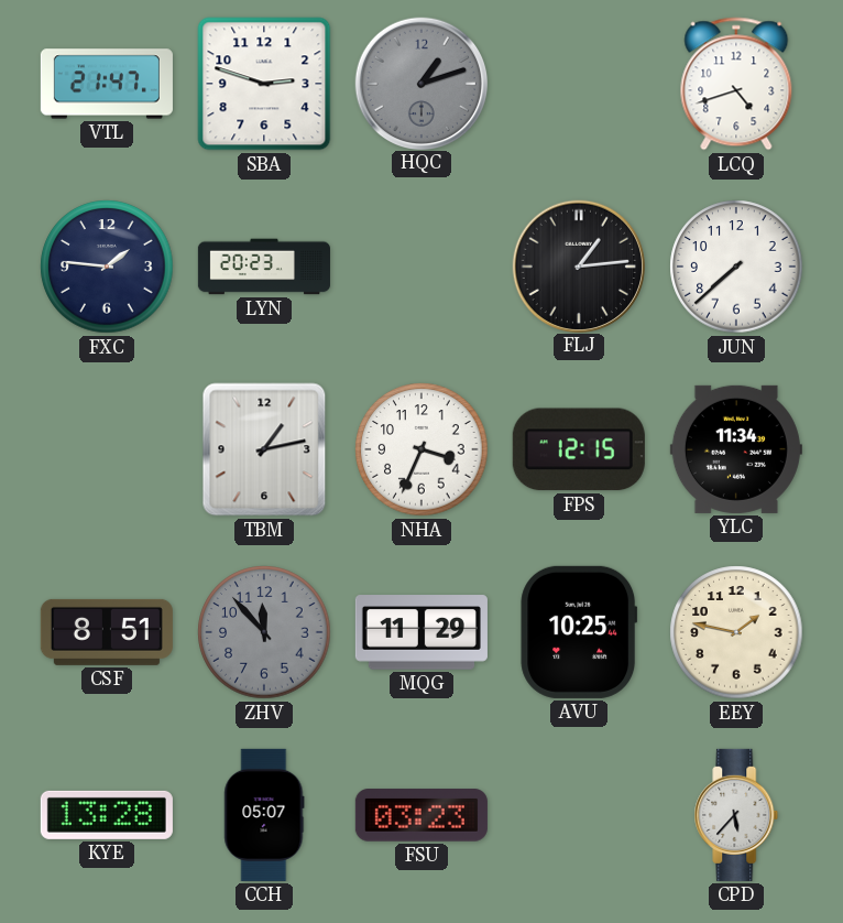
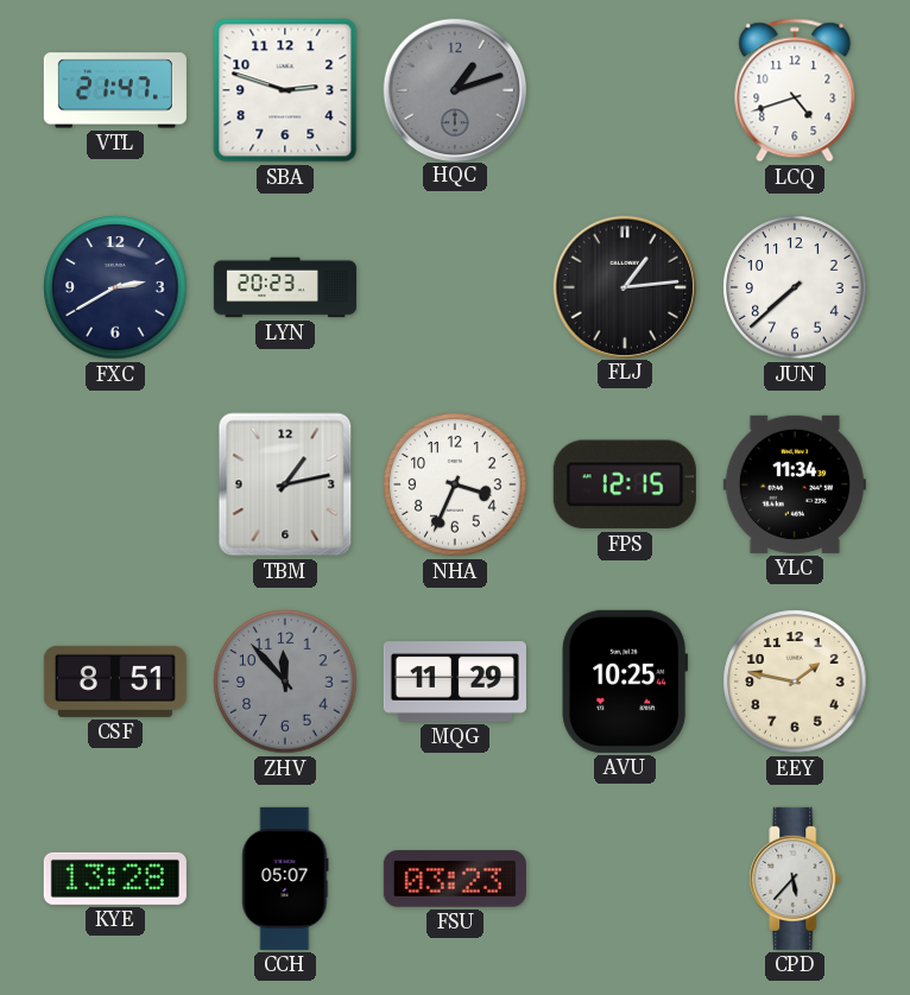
FXC: 1:46 -> 2:40
